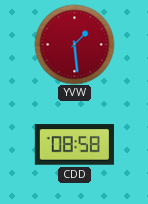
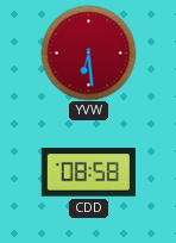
YVW: 1:29 -> 6:29
